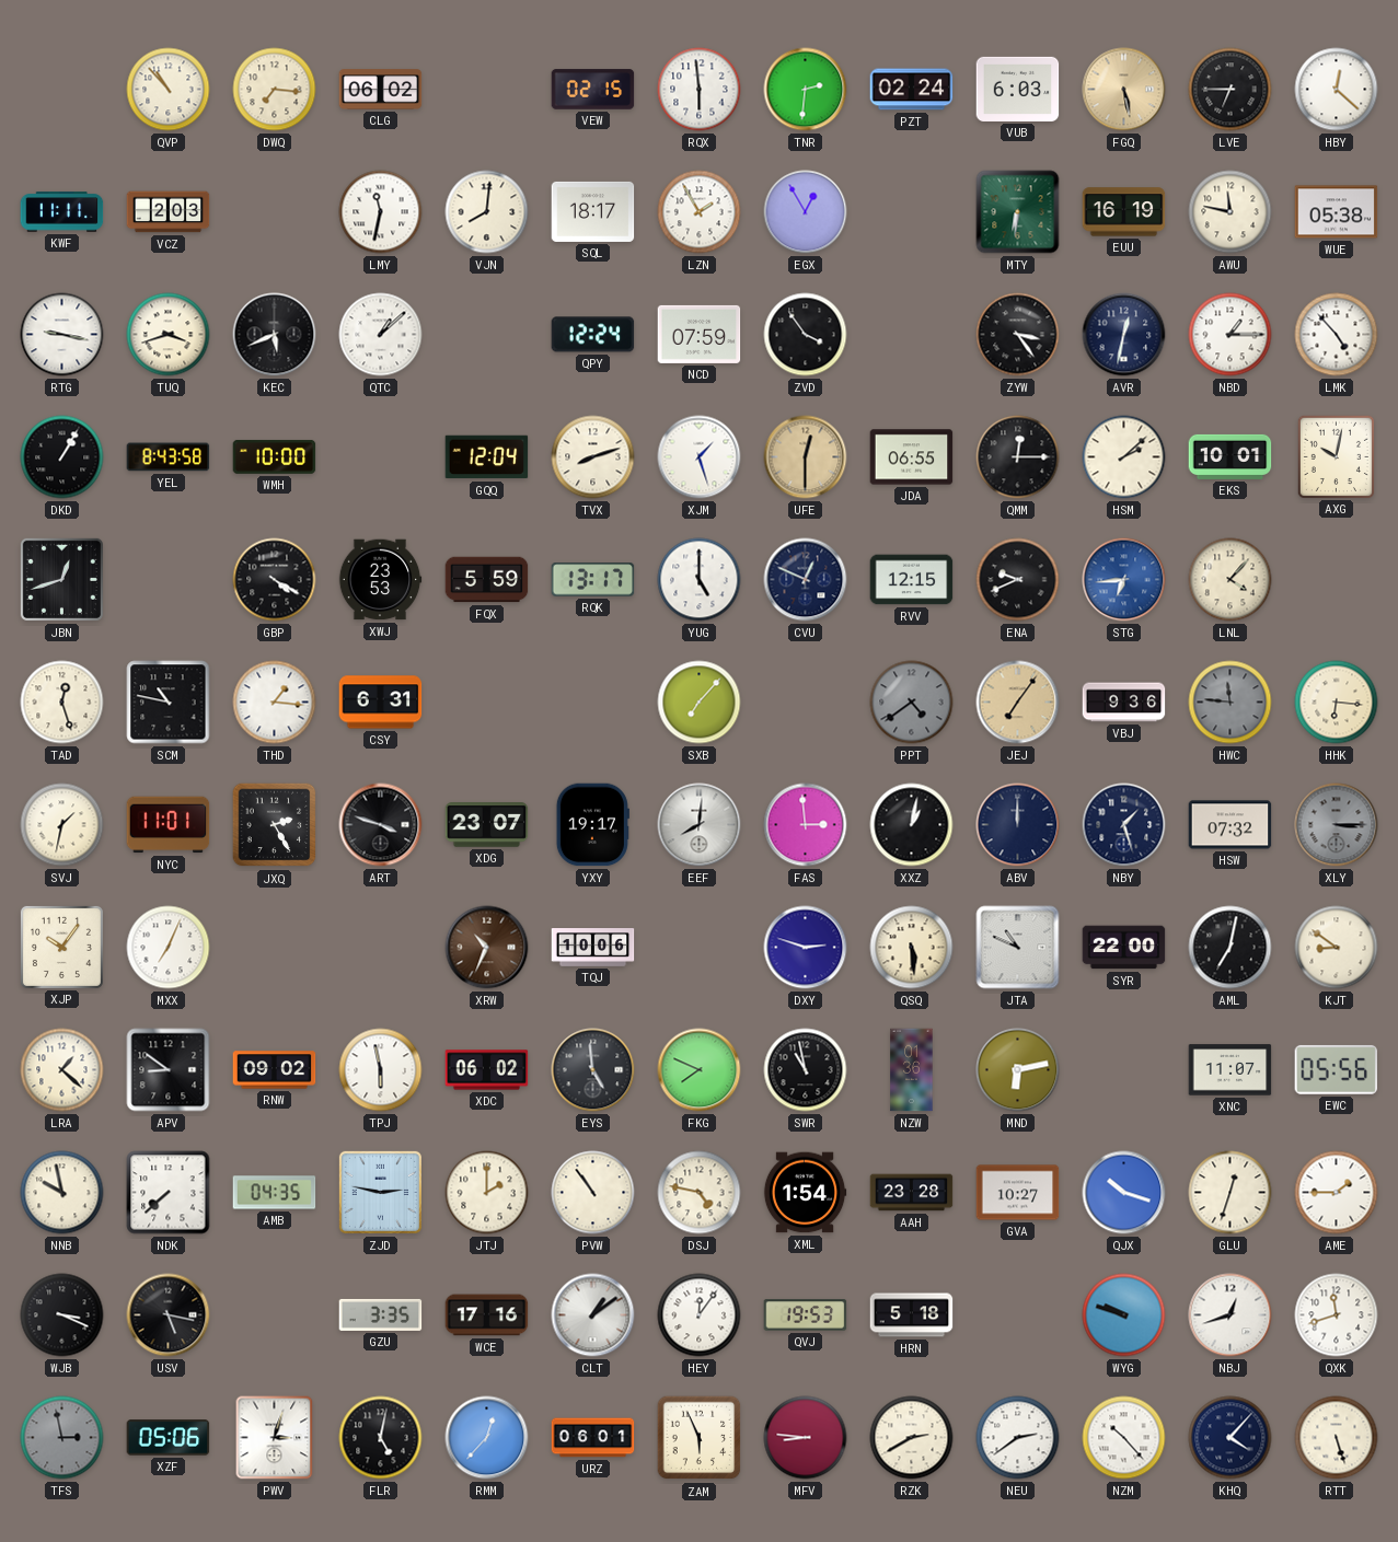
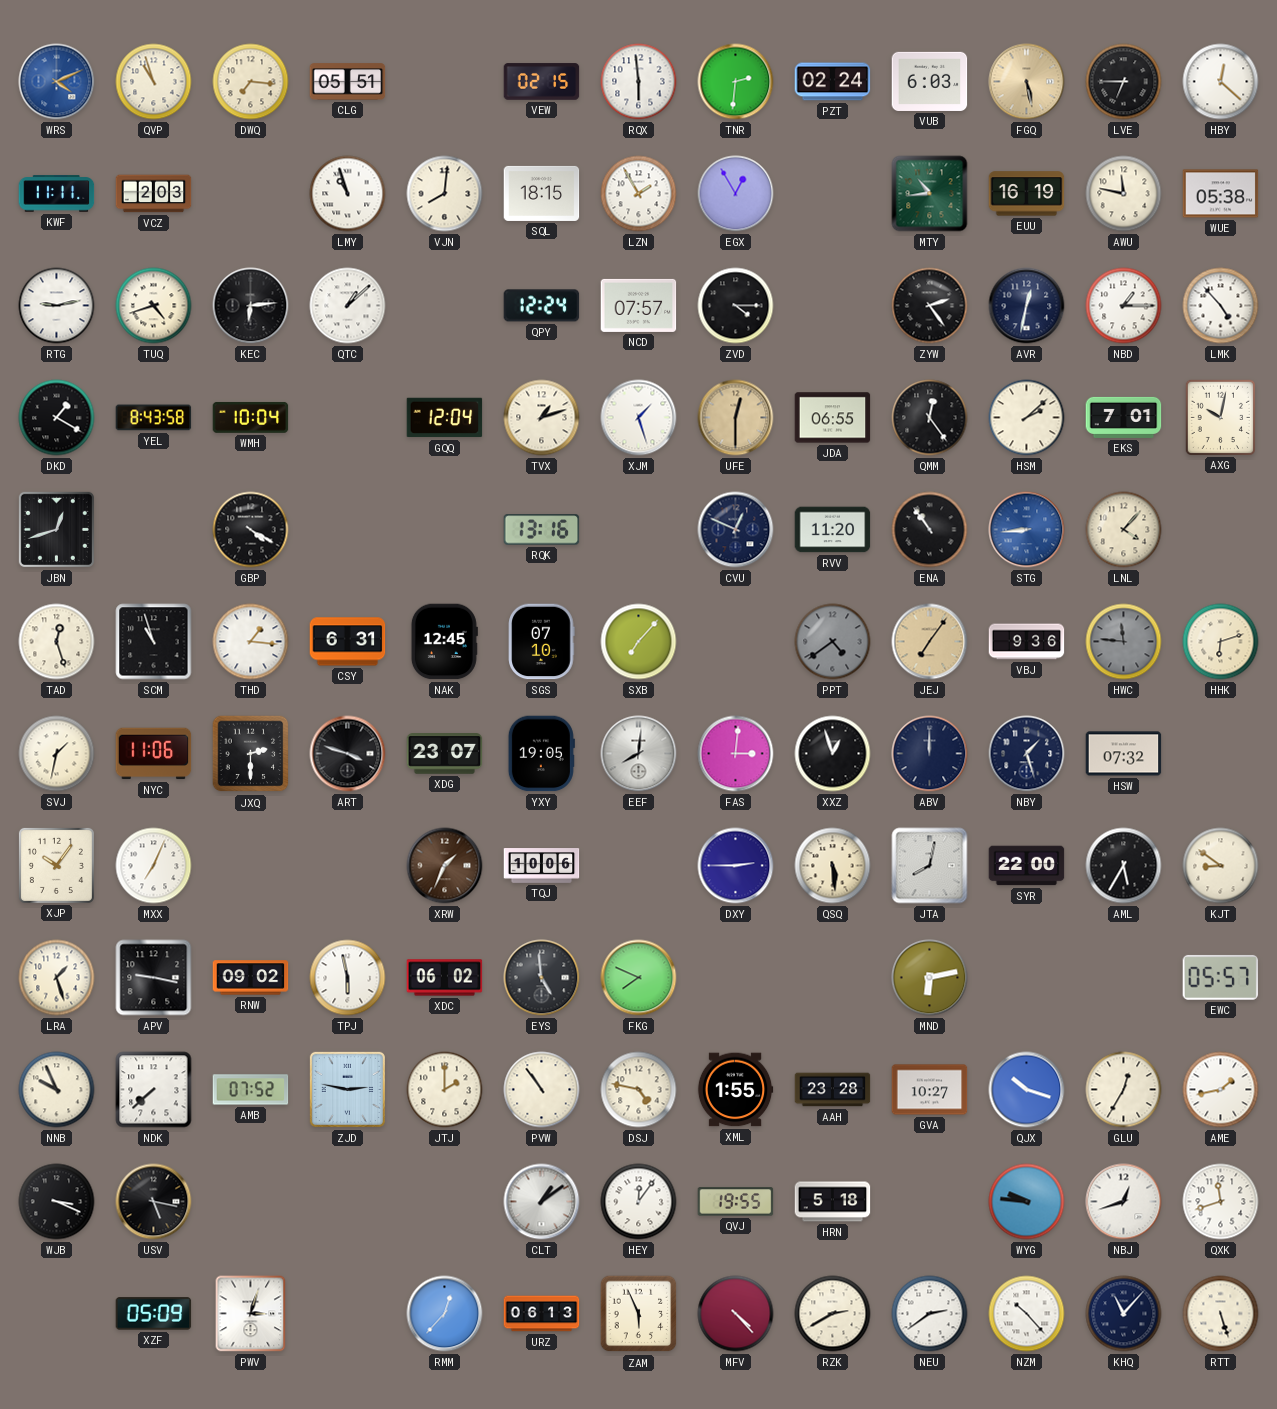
WRS: none -> 4:11
QVP: 10:53 -> 10:57
CLG: 06:02 -> 05:51
LMY: 11:32 -> 10:57
SQL: 18:17 -> 18:15
MTY: 6:31 -> 10:44
RTG: 9:17 -> 9:13
TUQ: 3:42 -> 4:42
KEC: 5:41 -> 6:14
NCD: 07:59 -> 07:57
ZVD: 3:54 -> 4:15
ZYW: 3:24 -> 2:24
DKD: 1:05 -> 1:20
WMH: 10:00 -> 10:04
TVX: 8:12 -> 1:12
QMM: 12:15 -> 12:24
EKS: 10:01 -> 7:01
XWJ: 23:53 -> none
FQX: 5:59 -> none
RQK: 13:17 -> 13:16
YUG: 5:00 -> none
RVV: 12:15 -> 11:20
ENA: 9:41 -> 10:54
STG: 6:44 -> 8:44
SCM: 10:47 -> 10:57
NAK: none -> 12:45
SGS: none -> 07:10
HHK: 6:16 -> 6:12
NYC: 11:01 -> 11:06
JXQ: 2:25 -> 2:30
YXY: 19:17 -> 19:05
FAS: 2:59 -> 3:01
XXZ: 1:02 -> 12:57
XLY: 3:15 -> none
XRW: 10:34 -> 1:34
DXY: 2:48 -> 2:45
JTA: 10:49 -> 8:02
AML: 7:02 -> 5:35
LRA: 1:22 -> 1:27
APV: 8:51 -> 9:17
SWR: 10:58 -> none
NZW: 01:36 -> none
XNC: 11:07 -> none
EWC: 05:56 -> 05:57
NNB: 9:58 -> 9:56
AMB: 04:35 -> 07:52
XML: 1:54 -> 1:55
GLU: 12:33 -> 12:35
AME: 1:45 -> 1:43
GZU: 3:35 -> none
WCE: 17:16 -> none
QVJ: 19:53 -> 19:55
WYG: 9:48 -> 9:46
TFS: 2:58 -> none
XZF: 05:06 -> 05:09
FLR: 5:02 -> none
URZ: 06:01 -> 06:13
MFV: 8:46 -> 4:23
KHQ: 4:07 -> 11:07
